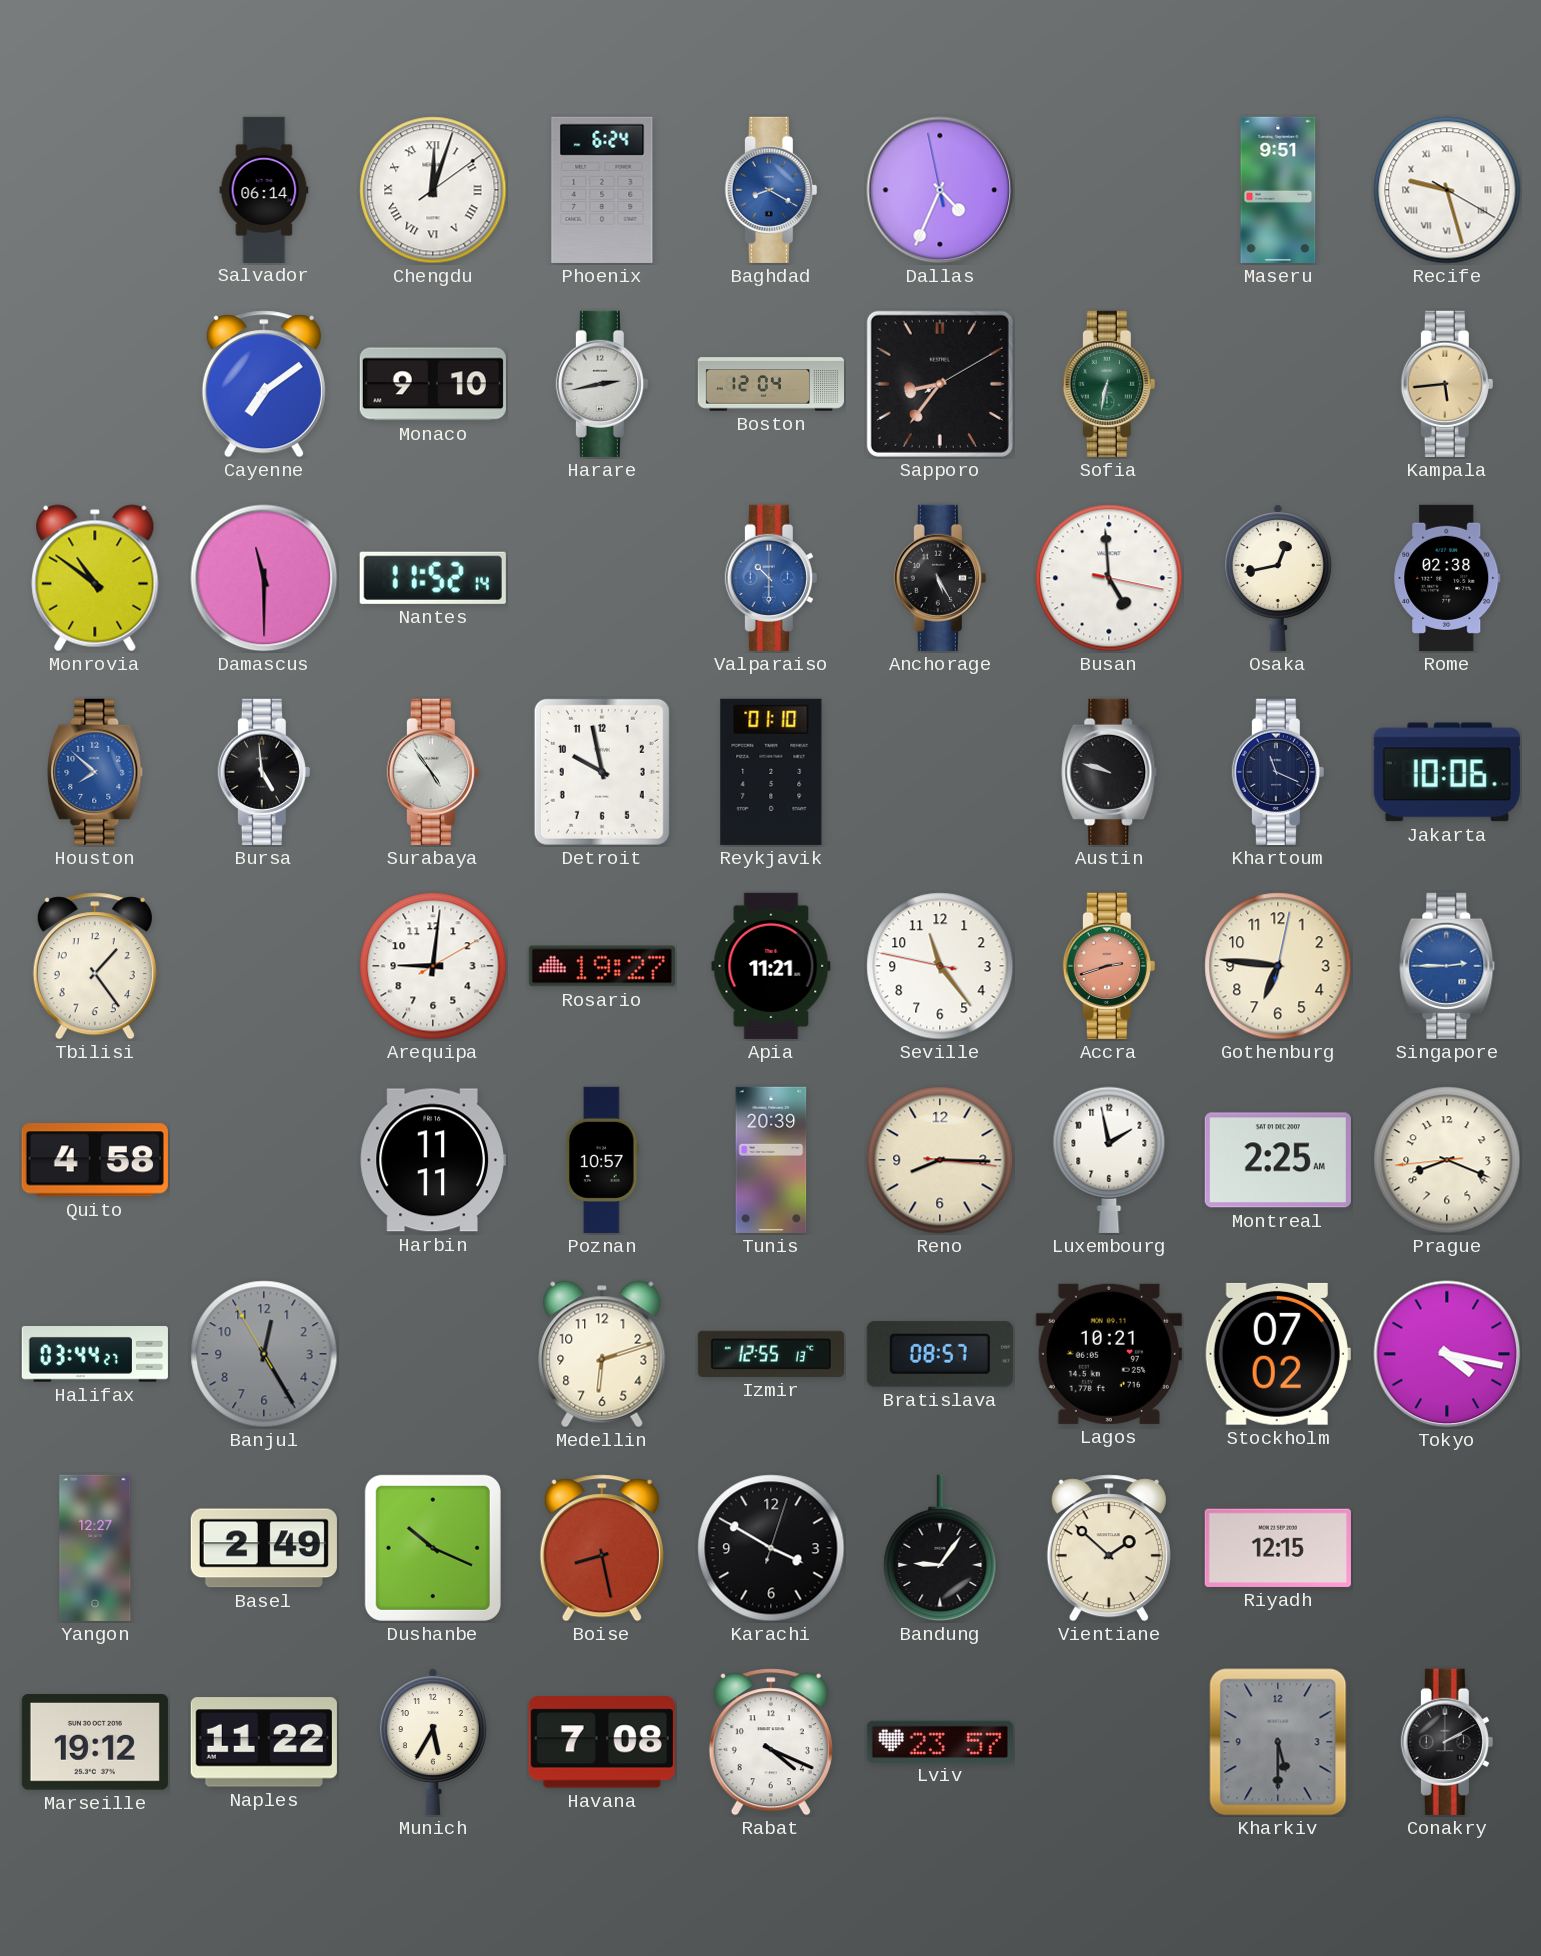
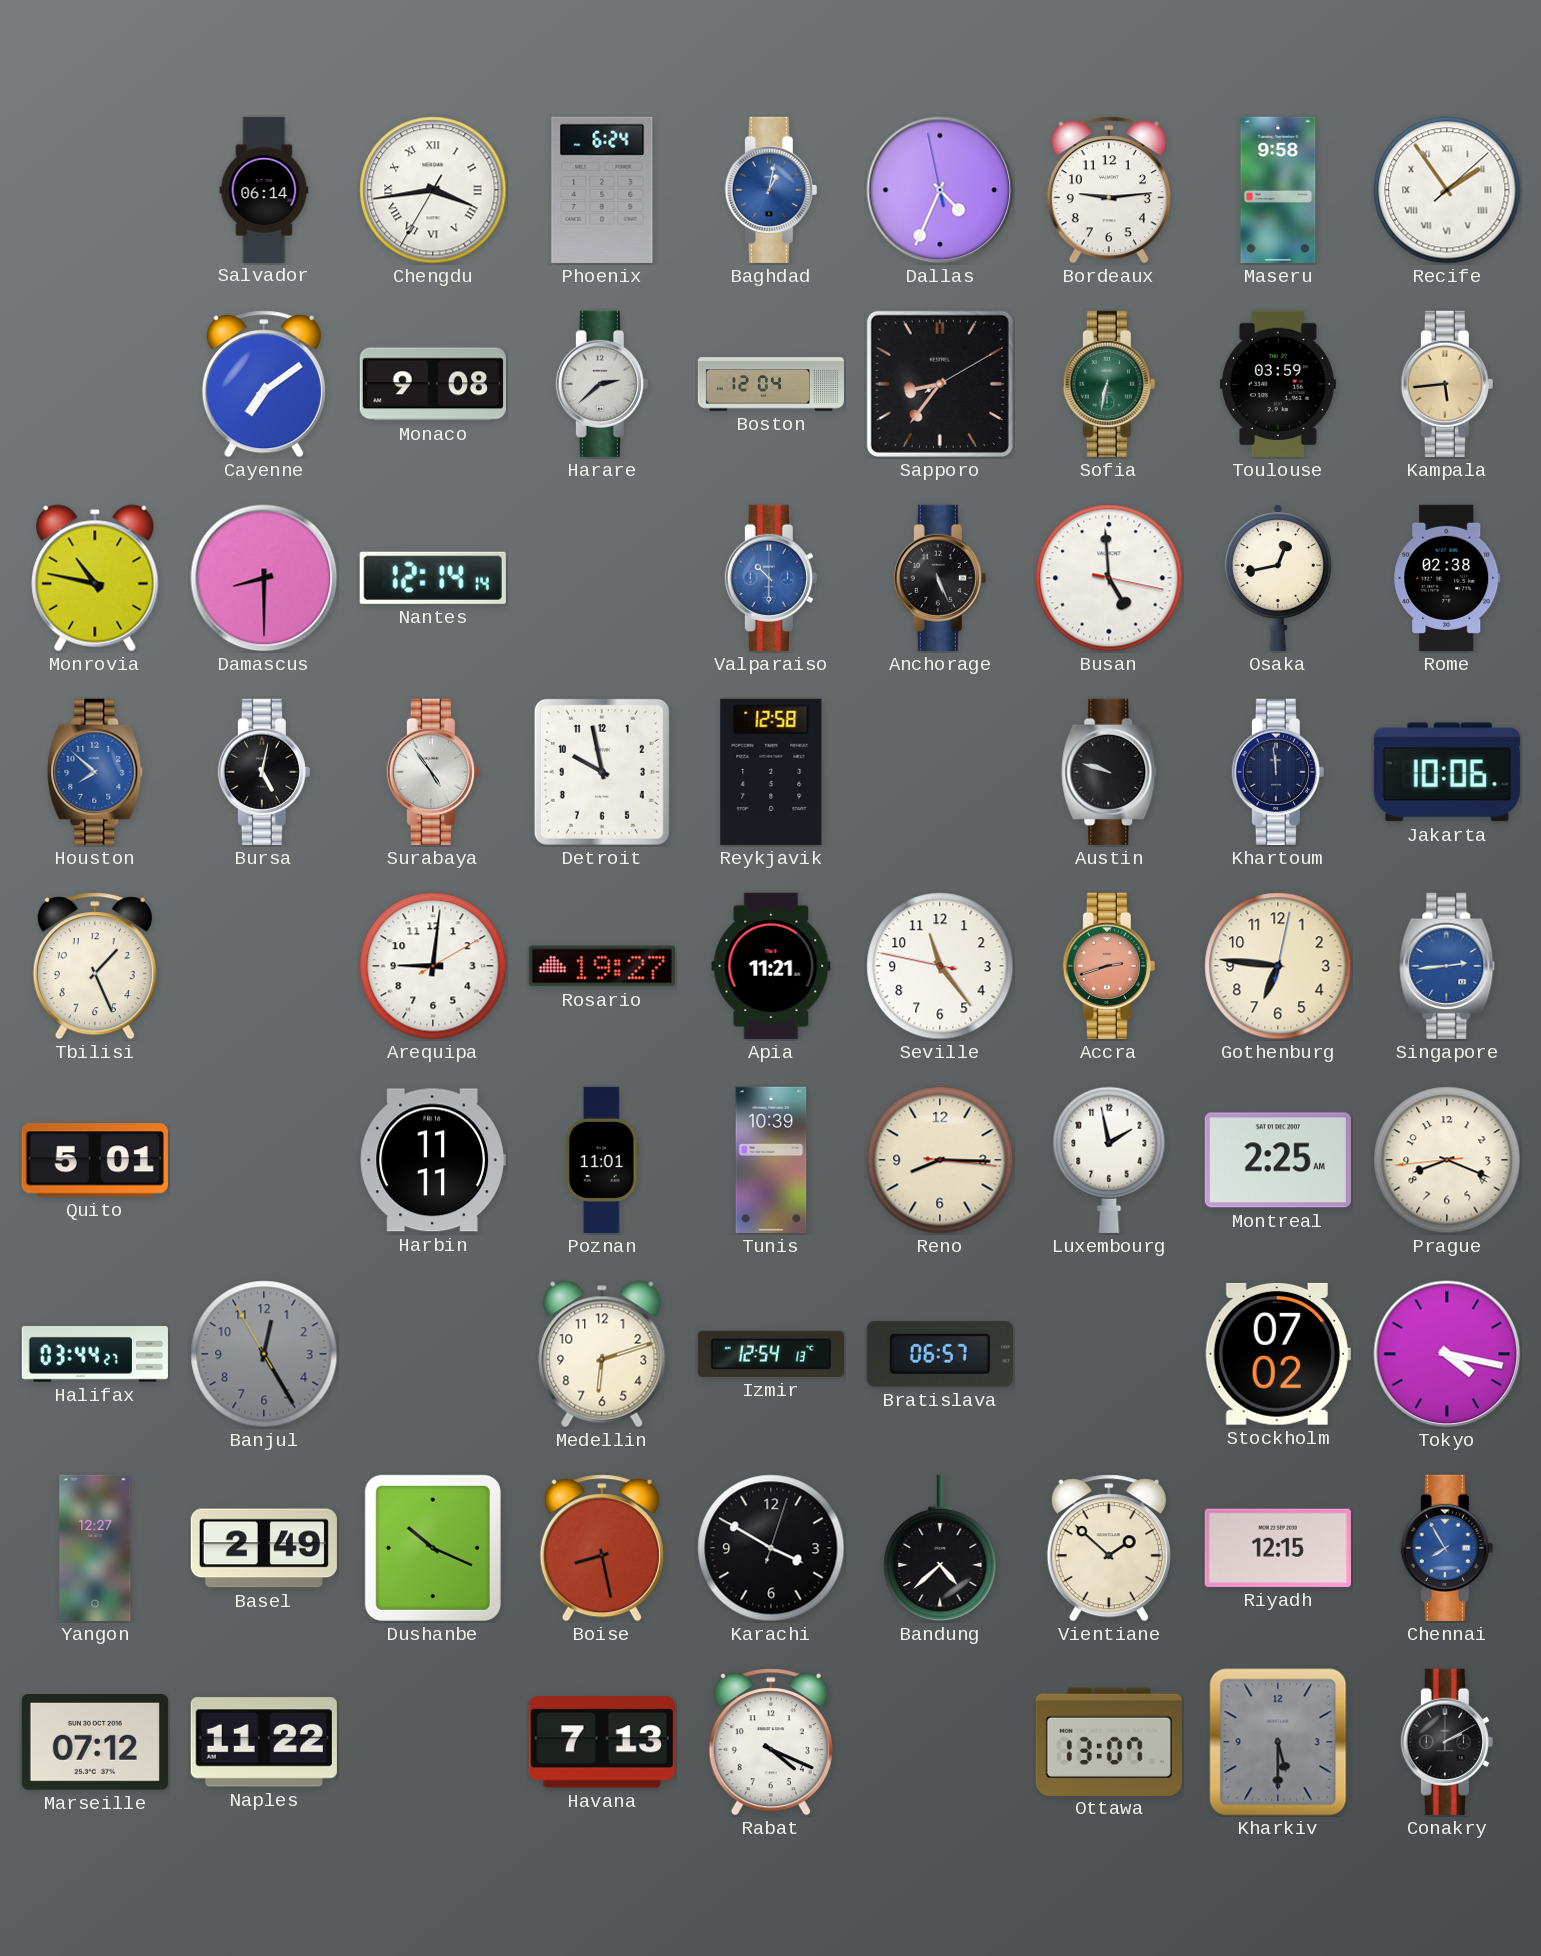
Chengdu: 12:03 -> 3:43
Baghdad: 8:20 -> 1:02
Bordeaux: none -> 9:14
Maseru: 9:51 -> 9:58
Recife: 9:27 -> 1:54
Monaco: 9:10 -> 9:08
Harare: 2:43 -> 2:38
Toulouse: none -> 03:59
Monrovia: 10:51 -> 10:47
Damascus: 11:30 -> 8:30
Nantes: 11:52 -> 12:14
Anchorage: 5:25 -> 5:26
Bursa: 4:59 -> 5:02
Reykjavik: 01:10 -> 12:58
Khartoum: 11:19 -> 11:59
Tbilisi: 1:24 -> 1:26
Singapore: 2:45 -> 2:44
Quito: 4:58 -> 5:01
Poznan: 10:57 -> 11:01
Tunis: 20:39 -> 10:39
Izmir: 12:55 -> 12:54
Bratislava: 08:57 -> 06:57
Lagos: 10:21 -> none
Bandung: 9:06 -> 4:38
Chennai: none -> 7:55
Marseille: 19:12 -> 07:12
Munich: 5:35 -> none
Havana: 7:08 -> 7:13
Lviv: 23:57 -> none
Ottawa: none -> 13:07
